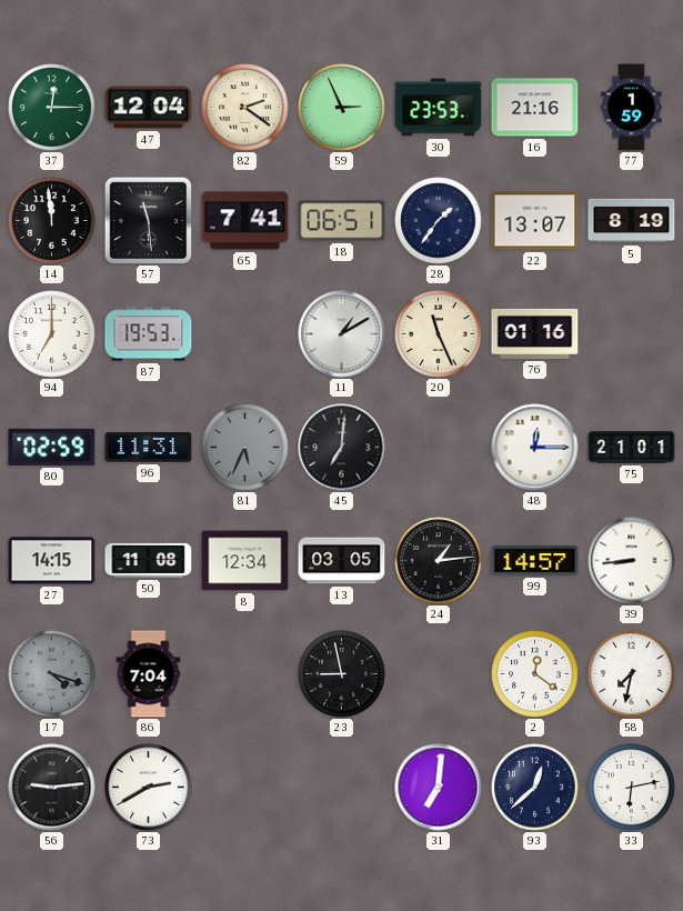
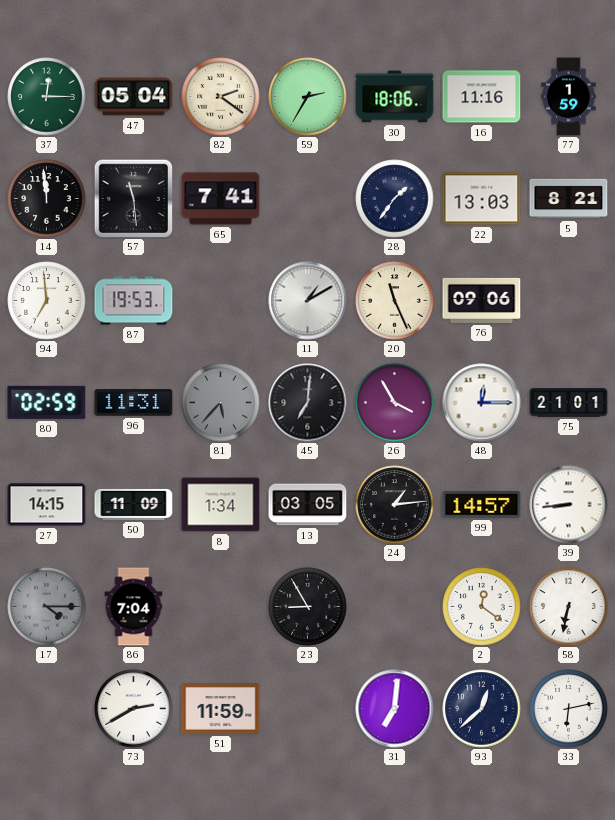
47: 12:04 -> 05:04
59: 2:56 -> 2:35
30: 23:53 -> 18:06
16: 21:16 -> 11:16
18: 06:51 -> none
22: 13:07 -> 13:03
5: 8:19 -> 8:21
94: 7:00 -> 6:59
76: 01:16 -> 09:06
81: 5:34 -> 5:37
26: none -> 3:55
50: 11:08 -> 11:09
8: 12:34 -> 1:34
17: 4:18 -> 4:15
23: 8:58 -> 8:55
58: 7:32 -> 6:32
56: 9:14 -> none
51: none -> 11:59
